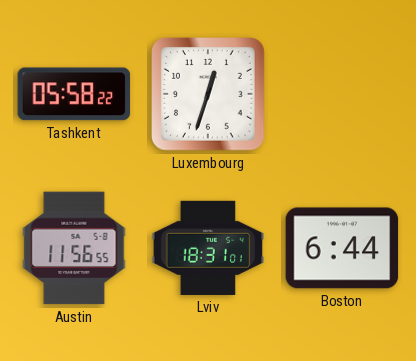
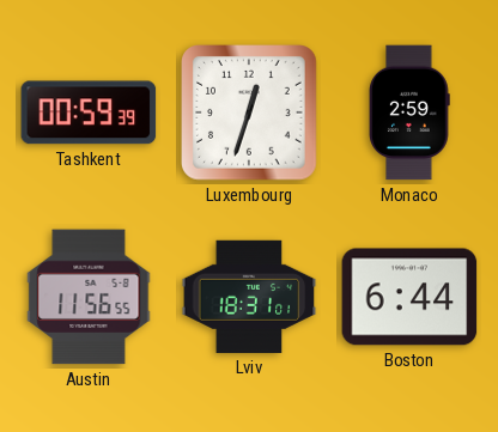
Tashkent: 05:58 -> 00:59
Monaco: none -> 2:59
